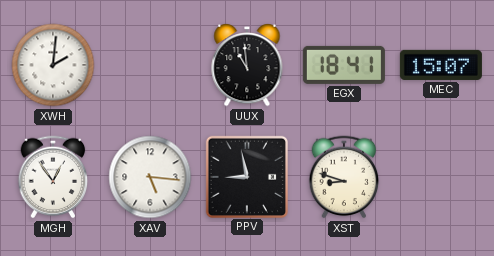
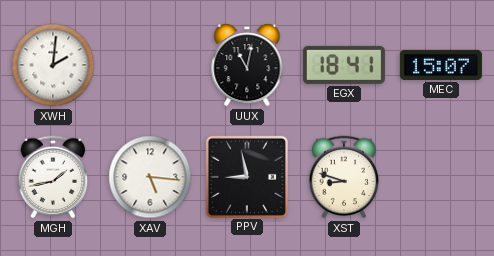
UUX: 10:59 -> 11:02
MGH: 12:54 -> 1:43
